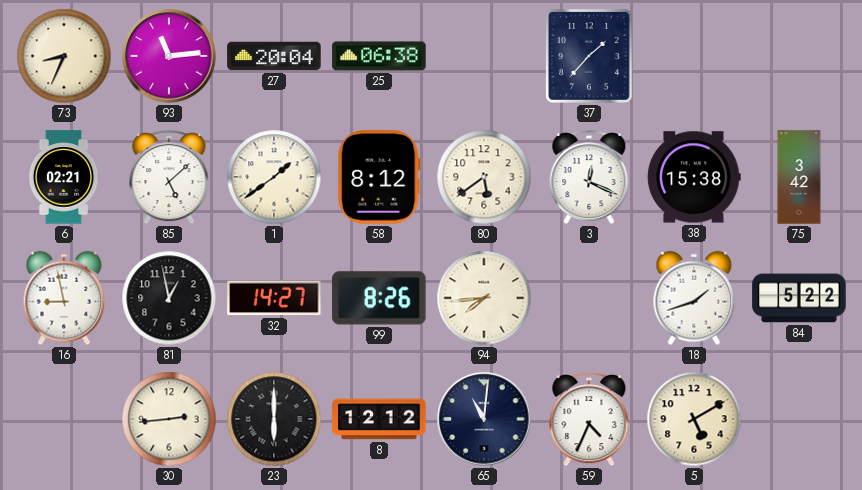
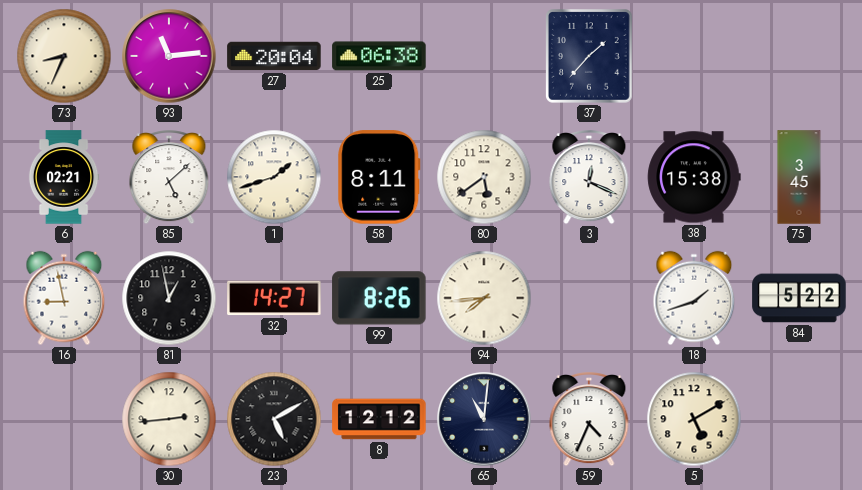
1: 1:39 -> 1:42
58: 8:12 -> 8:11
75: 3:42 -> 3:45
23: 6:00 -> 5:10
